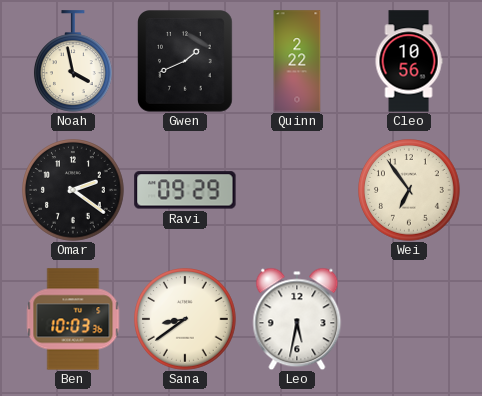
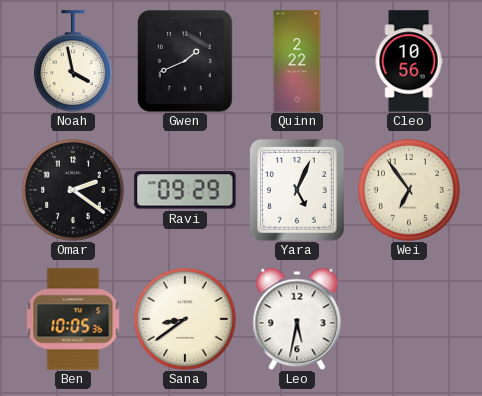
Yara: none -> 5:04
Ben: 10:03 -> 10:05
